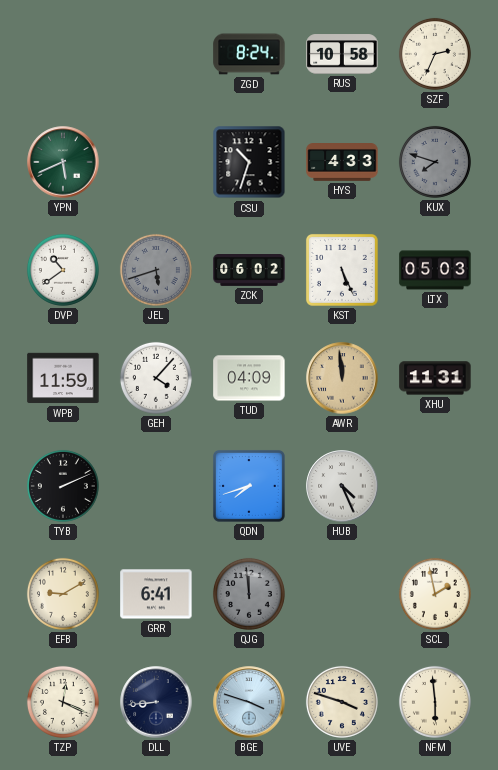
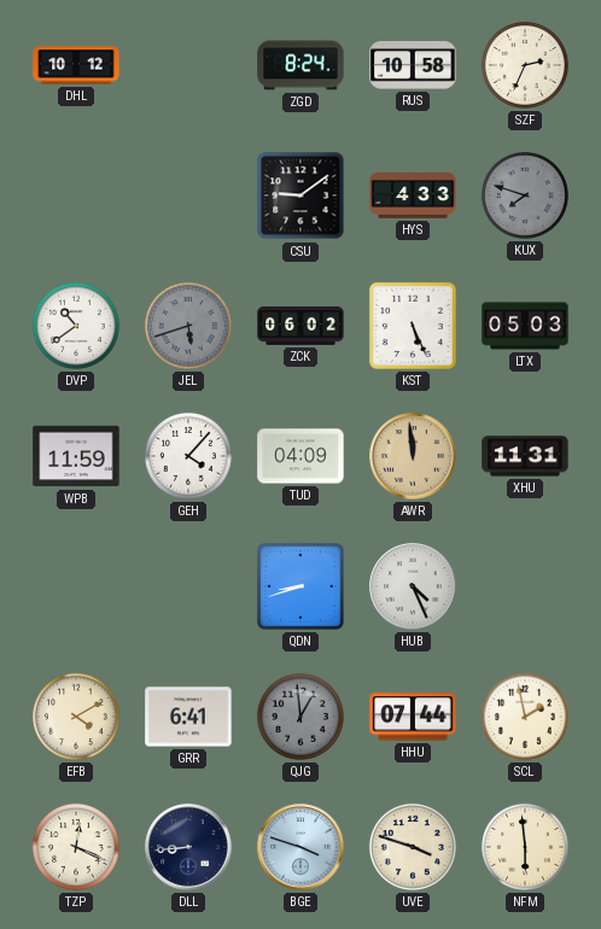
DHL: none -> 10:12
YPN: 5:41 -> none
CSU: 10:33 -> 9:09
TYB: 2:11 -> none
QDN: 7:42 -> 8:42
EFB: 9:10 -> 4:10
QJG: 11:59 -> 12:59
HHU: none -> 07:44
